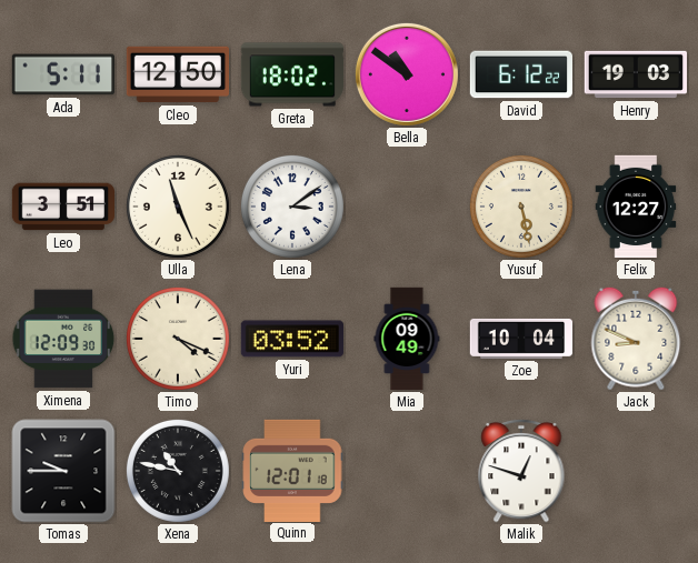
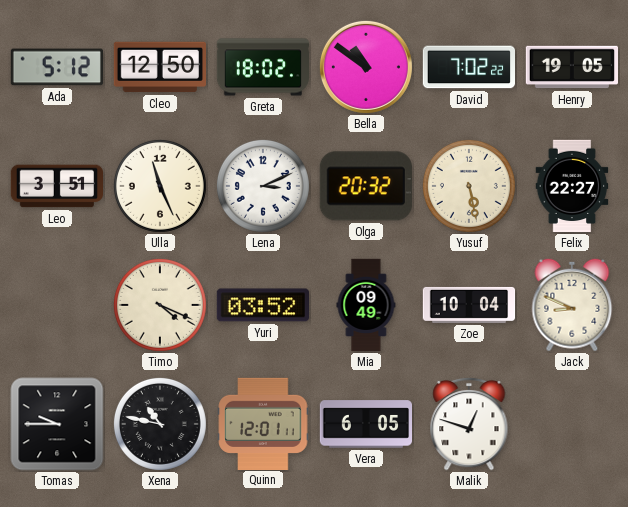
Ada: 5:11 -> 5:12
David: 6:12 -> 7:02
Henry: 19:03 -> 19:05
Lena: 3:09 -> 3:11
Olga: none -> 20:32
Felix: 12:27 -> 22:27
Ximena: 12:09 -> none
Quinn: 12:01:18 -> 12:01:11
Vera: none -> 6:05
